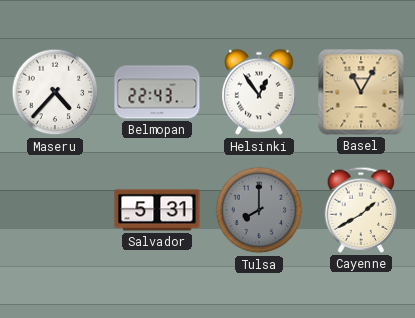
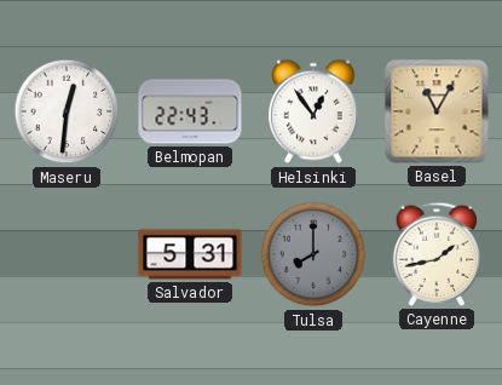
Maseru: 4:37 -> 12:31
Cayenne: 1:40 -> 1:43
